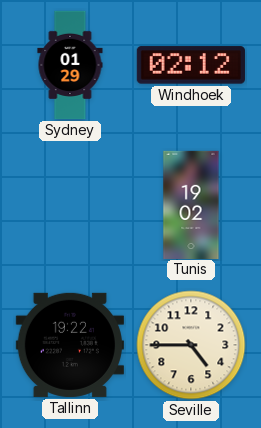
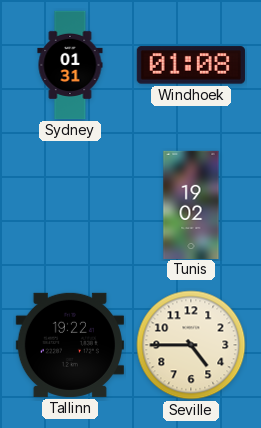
Sydney: 01:29 -> 01:31
Windhoek: 02:12 -> 01:08
